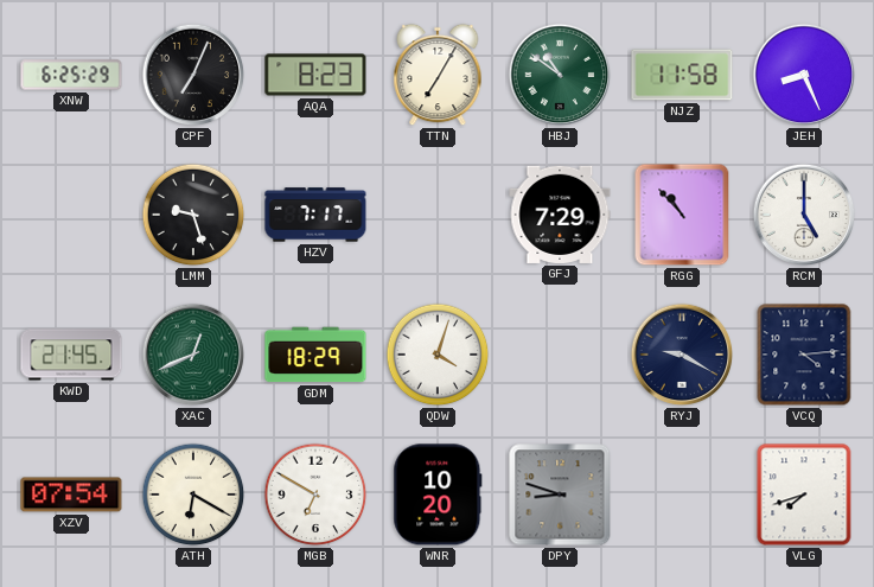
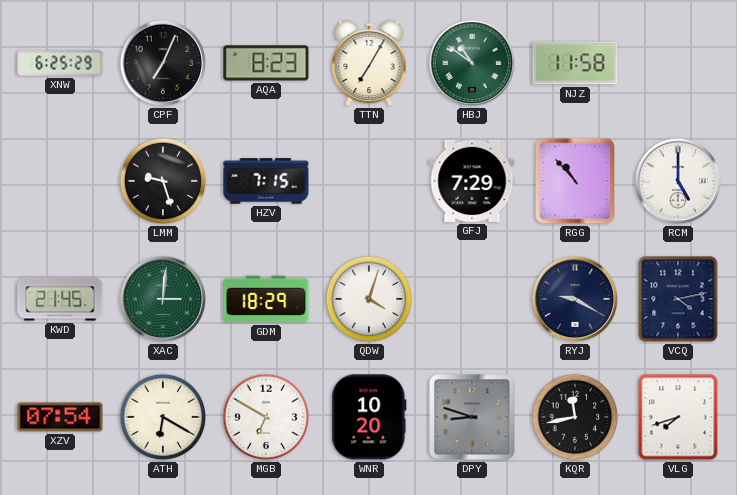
JEH: 8:26 -> none
HZV: 7:17 -> 7:15
XAC: 12:41 -> 3:01
VCQ: 4:14 -> 4:13
KQR: none -> 11:43
